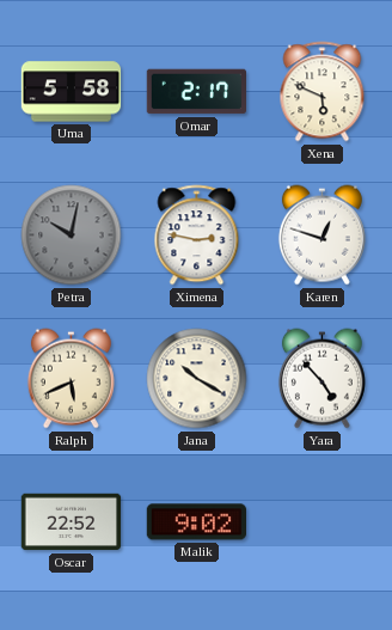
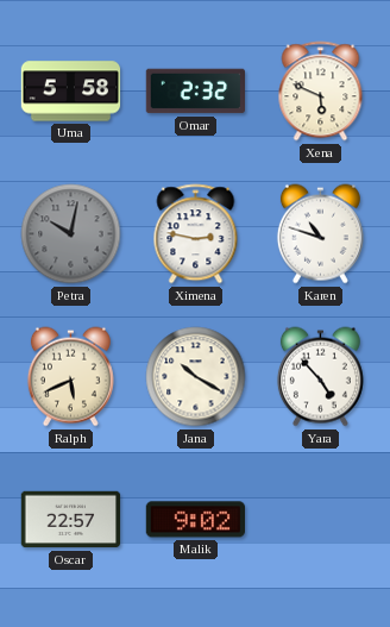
Omar: 2:17 -> 2:32
Karen: 12:48 -> 10:48
Oscar: 22:52 -> 22:57
